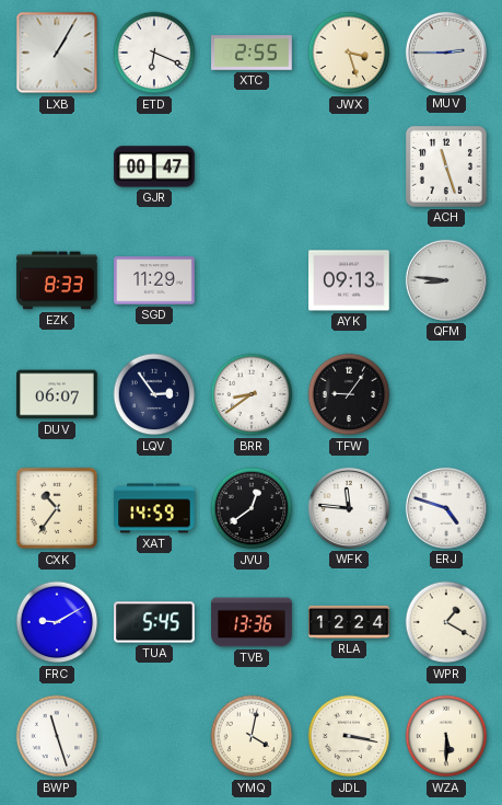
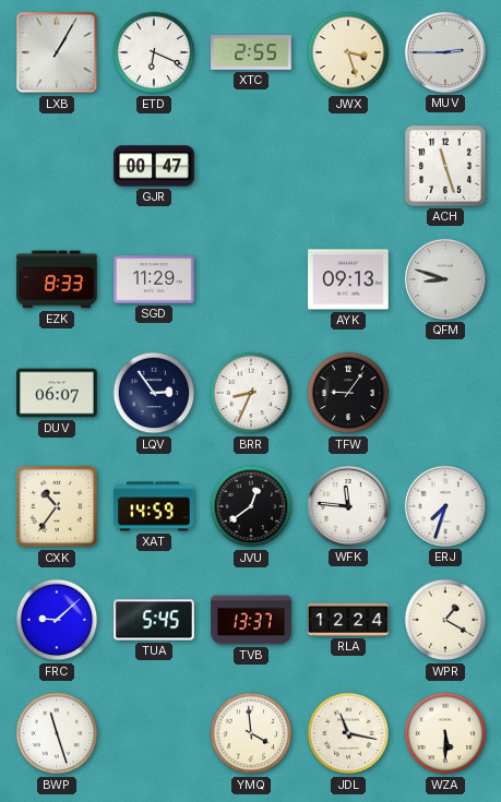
QFM: 8:46 -> 8:48
BRR: 8:39 -> 8:34
ERJ: 4:48 -> 7:33
FRC: 9:10 -> 9:08
TVB: 13:36 -> 13:37
YMQ: 4:02 -> 3:59
JDL: 3:17 -> 11:17
